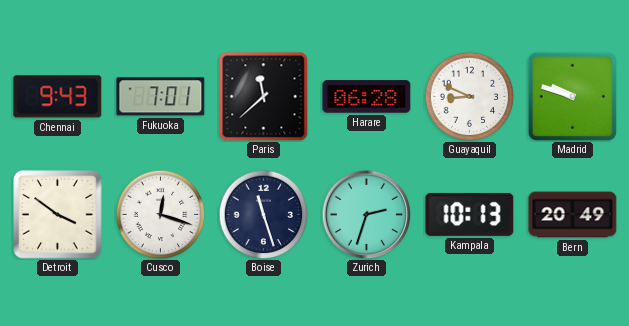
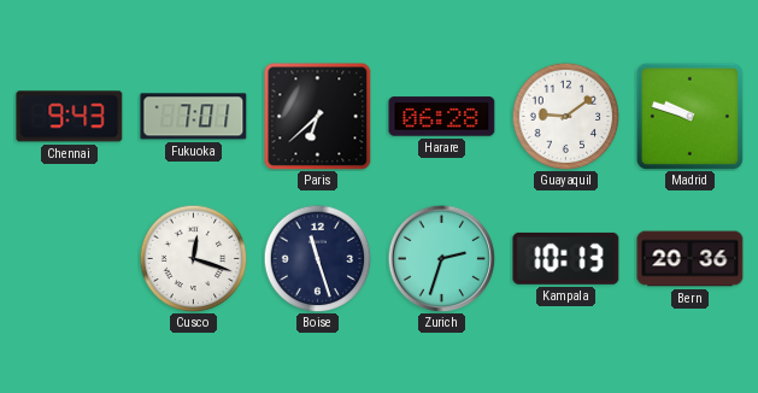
Paris: 11:38 -> 6:38
Guayaquil: 8:49 -> 9:09
Detroit: 3:51 -> none
Bern: 20:49 -> 20:36
